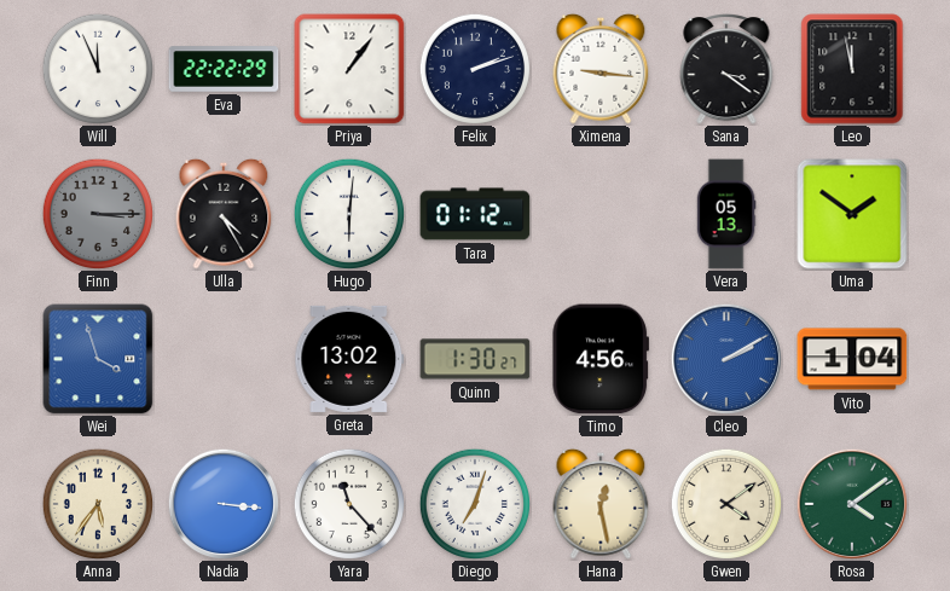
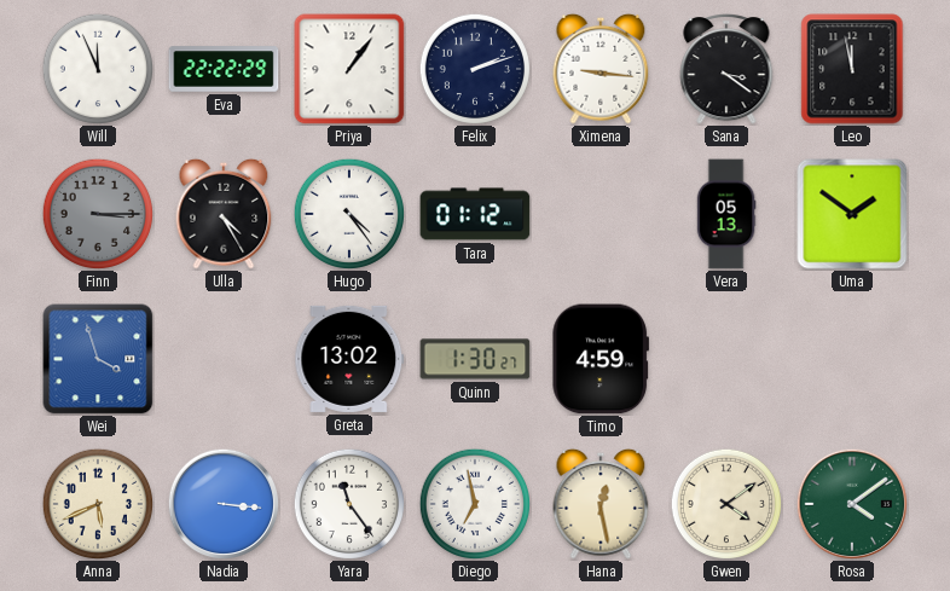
Hugo: 6:01 -> 4:24
Timo: 4:56 -> 4:59
Cleo: 2:10 -> none
Vito: 1:04 -> none
Anna: 5:36 -> 5:41
Yara: 11:23 -> 11:24
Diego: 7:03 -> 6:58
